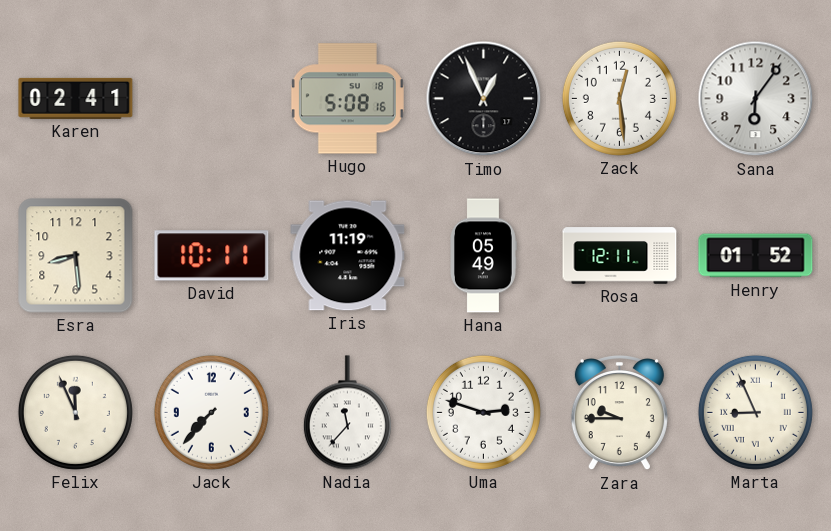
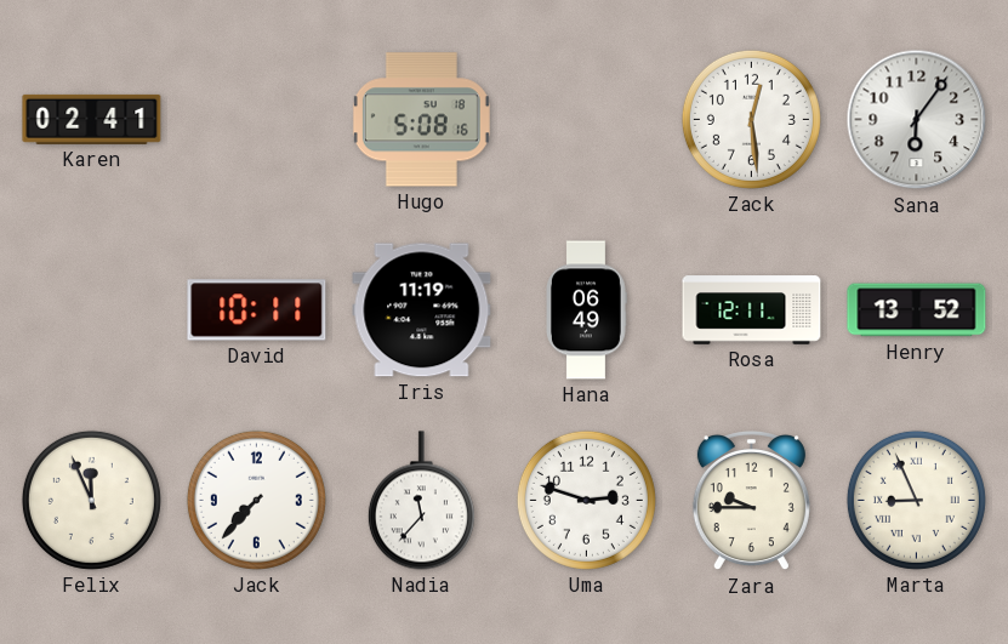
Timo: 12:56 -> none
Esra: 8:29 -> none
Hana: 05:49 -> 06:49
Henry: 01:52 -> 13:52
